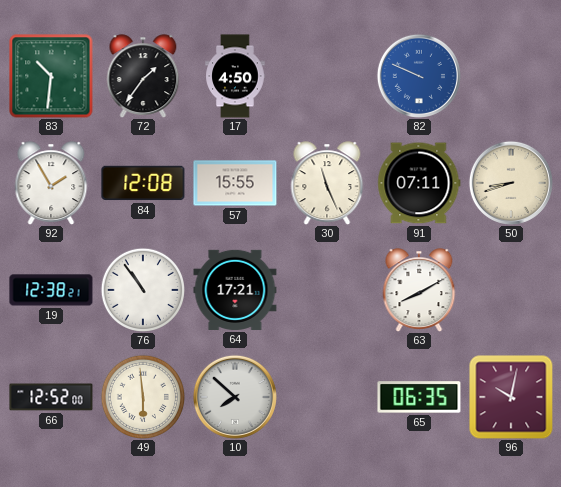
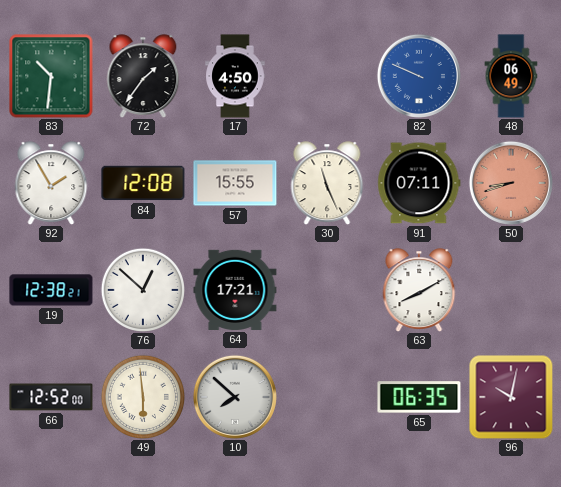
48: none -> 06:49
50 dial: cream -> salmon
76: 10:54 -> 12:52
